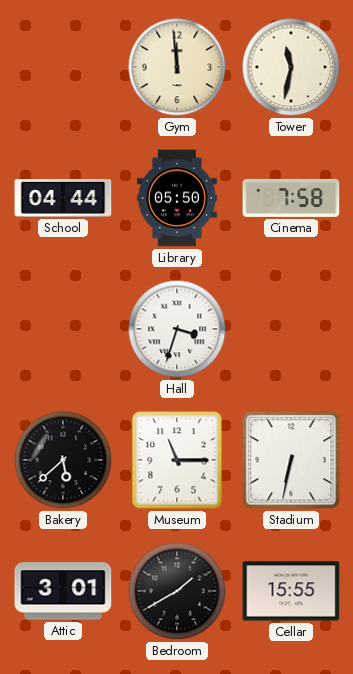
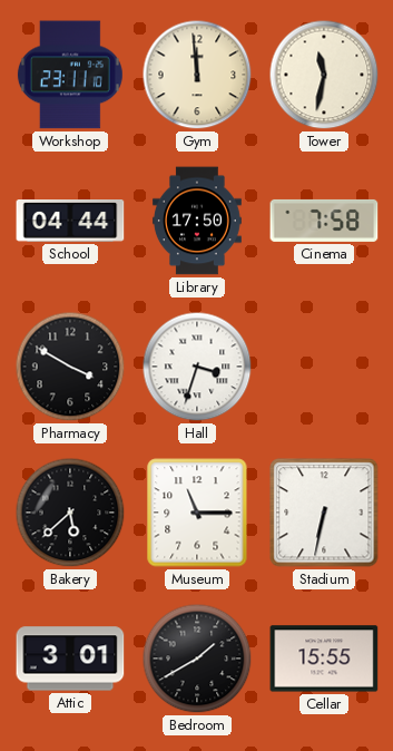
Workshop: none -> 23:11
Library: 05:50 -> 17:50
Pharmacy: none -> 3:50
